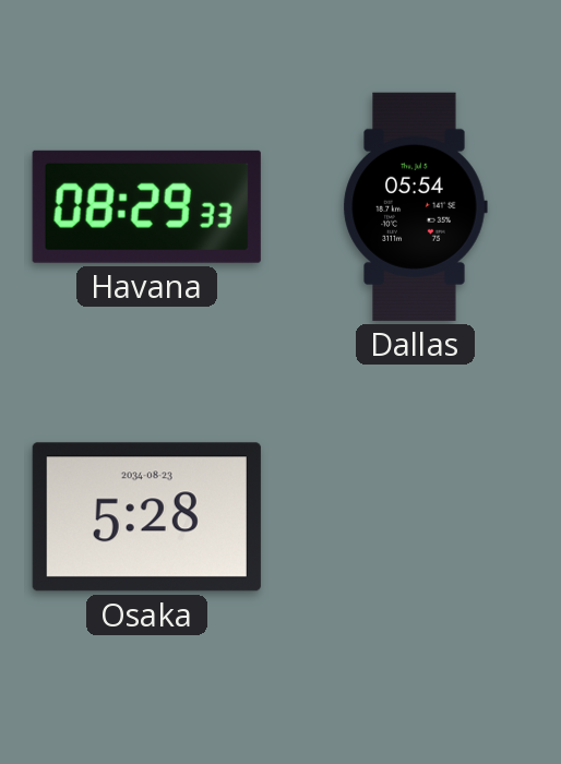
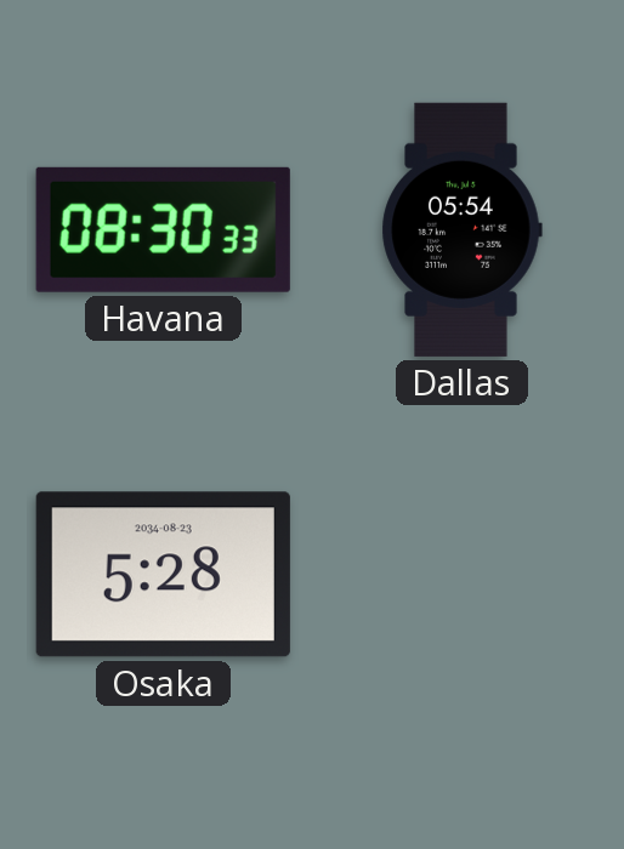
Havana: 08:29 -> 08:30
